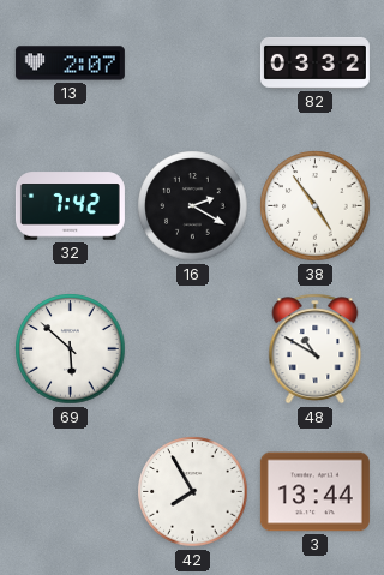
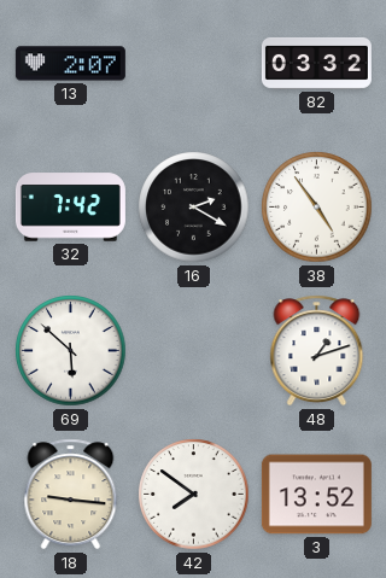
48: 10:50 -> 1:12
18: none -> 9:16
42: 7:55 -> 7:51
3: 13:44 -> 13:52
